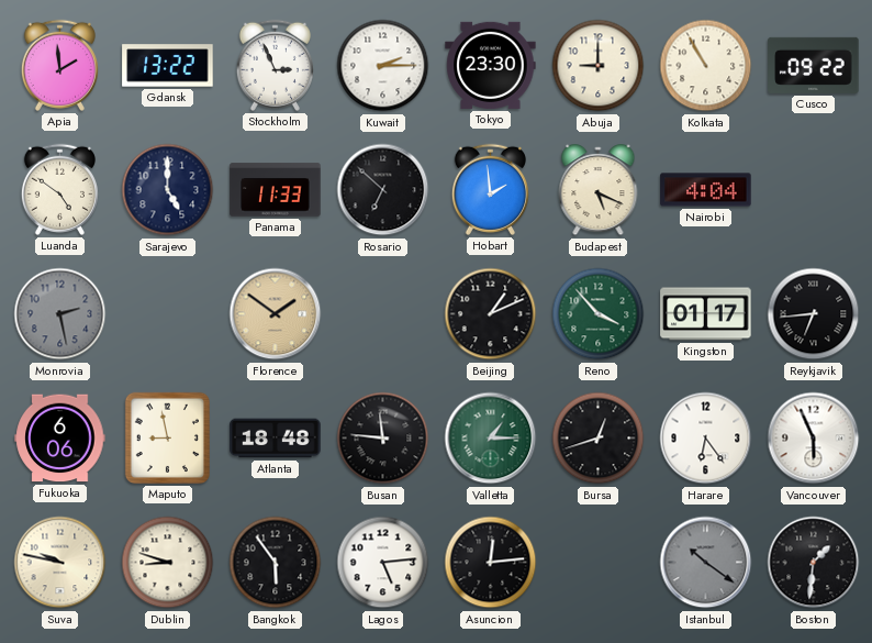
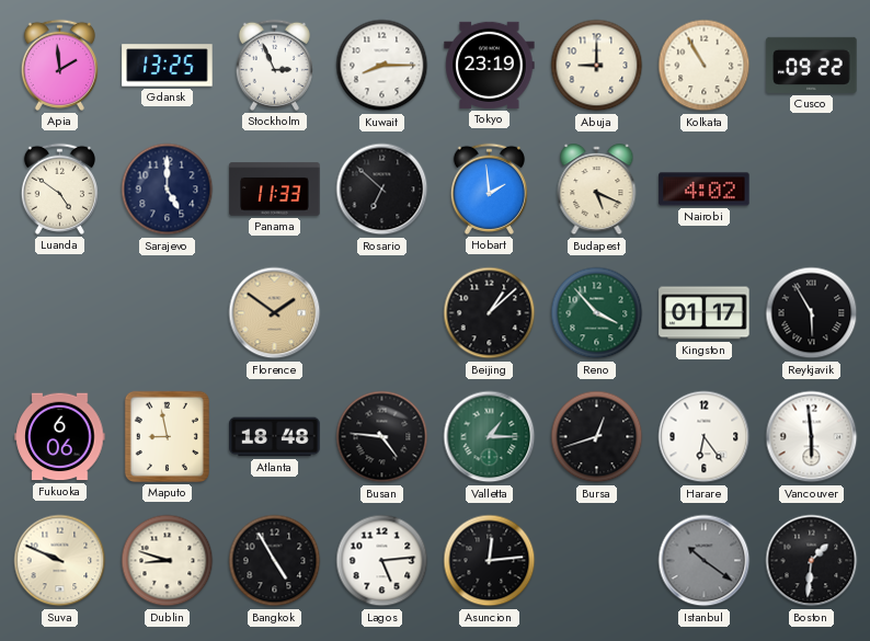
Gdansk: 13:22 -> 13:25
Kuwait: 2:15 -> 8:15
Tokyo: 23:30 -> 23:19
Nairobi: 4:04 -> 4:02
Monrovia: 2:28 -> none
Beijing: 1:11 -> 1:08
Reykjavik: 6:44 -> 5:55
Busan: 11:46 -> 4:46
Vancouver: 5:56 -> 5:59
Suva: 9:47 -> 9:49
Bangkok: 5:54 -> 4:55
